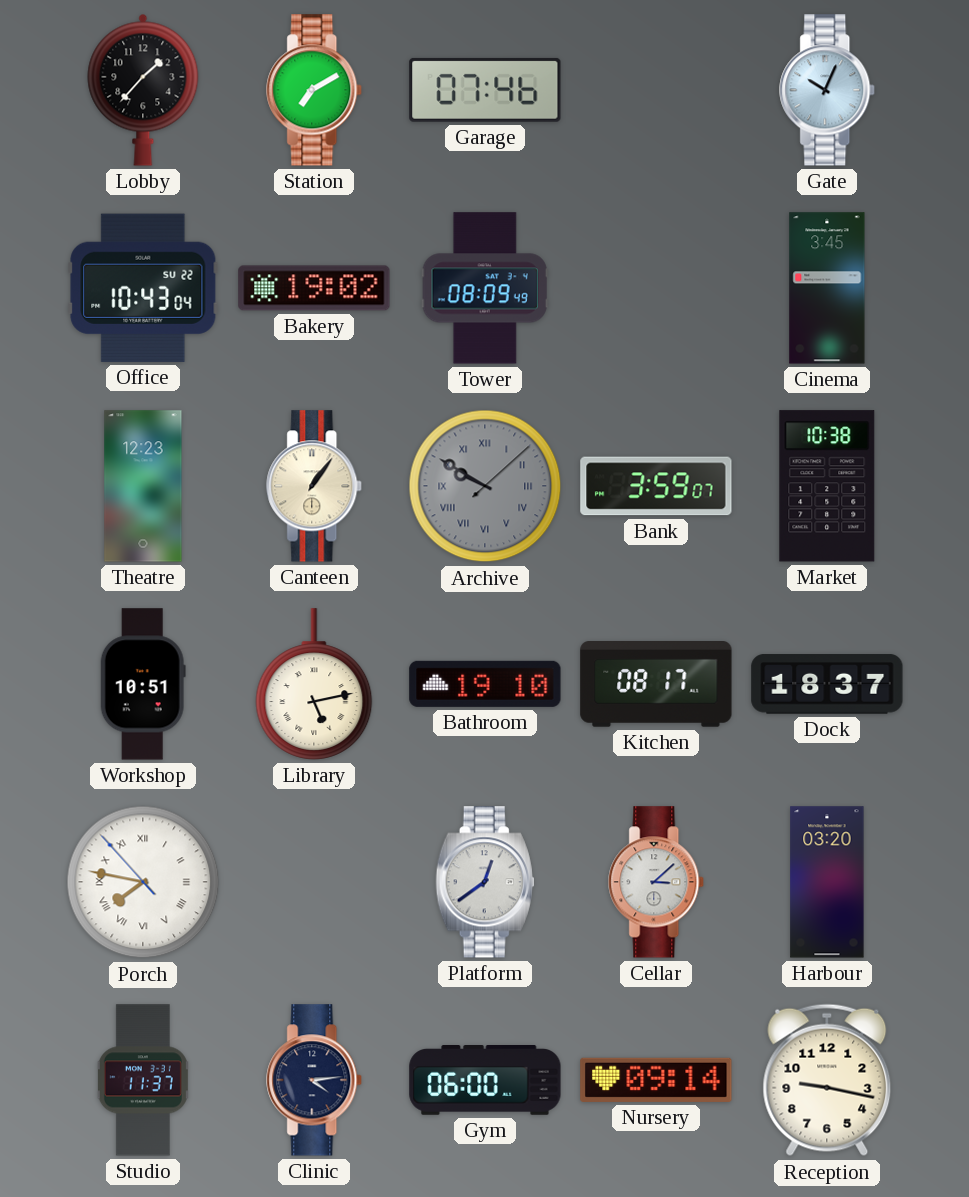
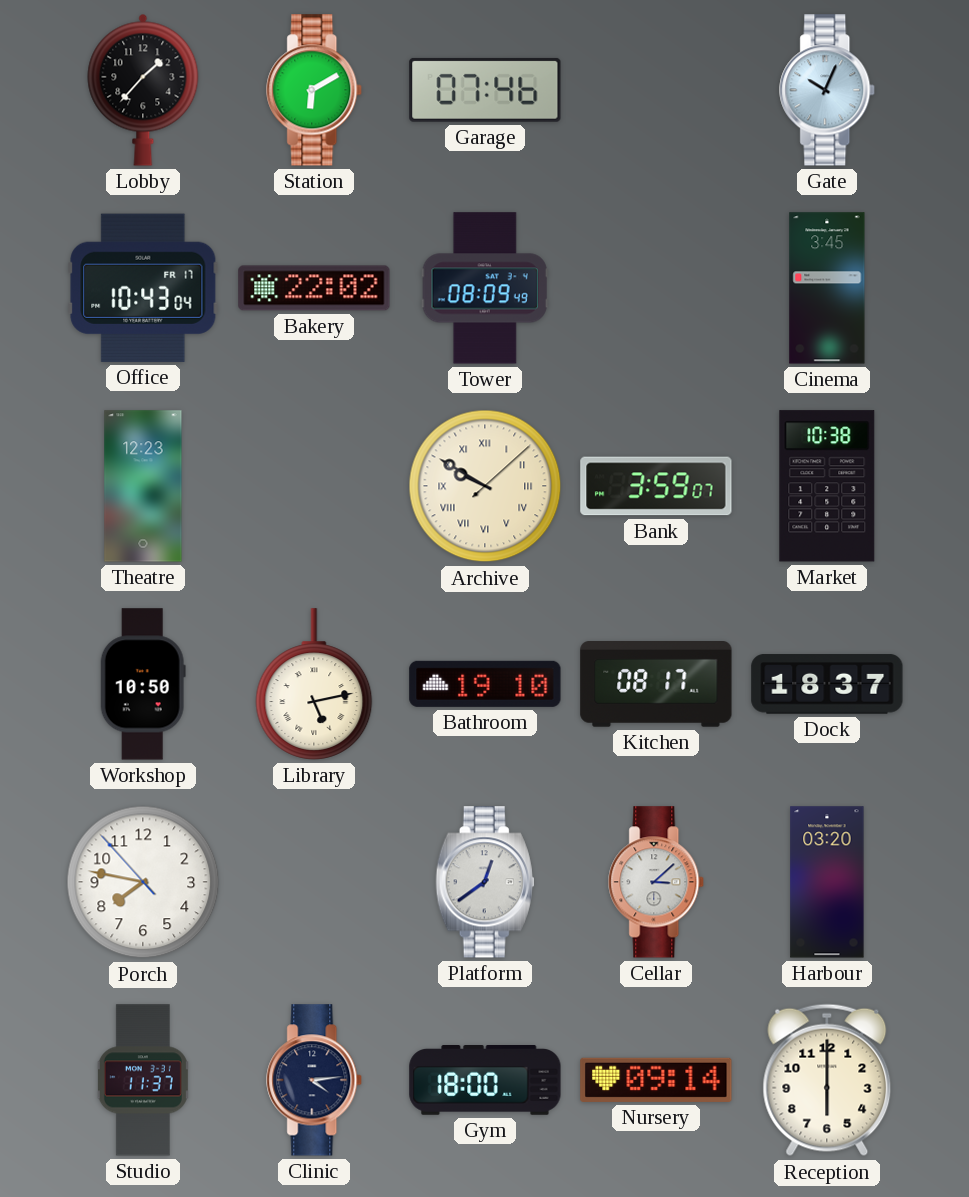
Station: 7:10 -> 6:10
Office date: SU 22 -> FR 17
Bakery: 19:02 -> 22:02
Canteen: 1:06 -> none
Archive dial: grey -> cream
Workshop: 10:51 -> 10:50
Porch numerals: Roman -> Arabic
Gym: 06:00 -> 18:00
Reception: 9:17 -> 6:00
